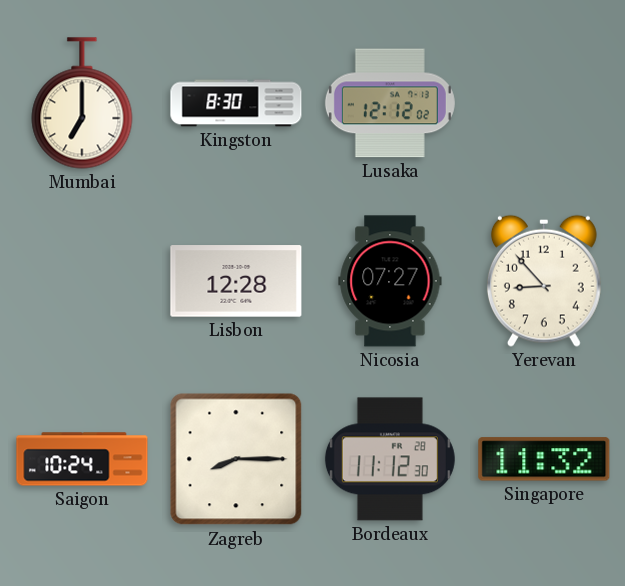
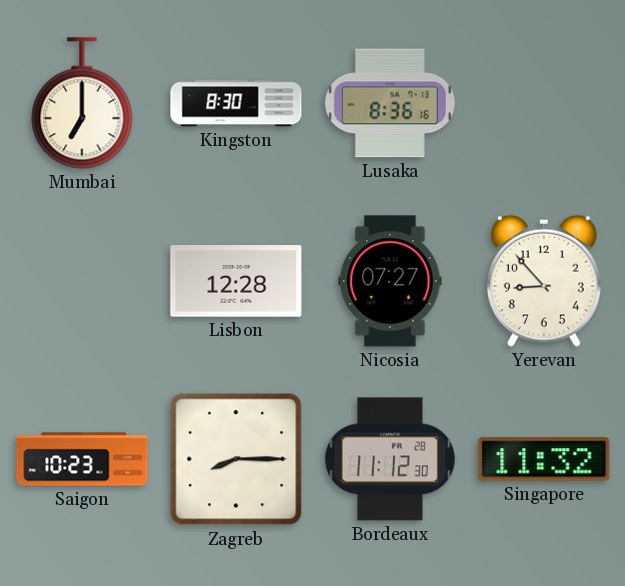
Lusaka: 12:12 -> 8:36
Saigon: 10:24 -> 10:23
